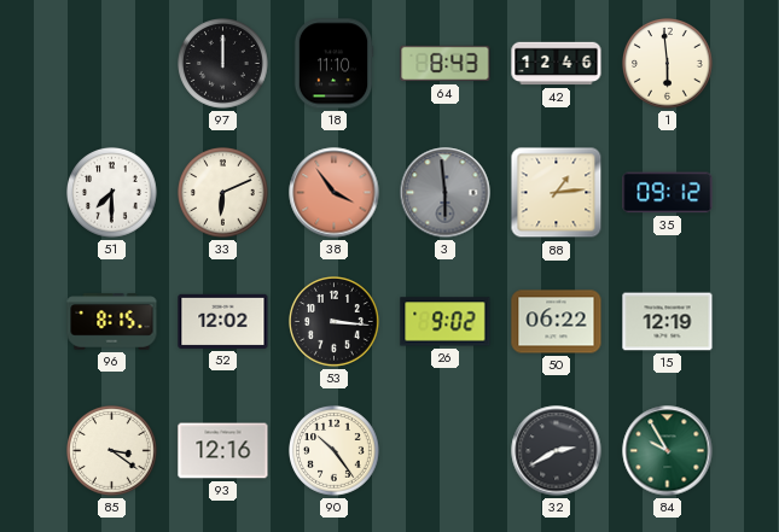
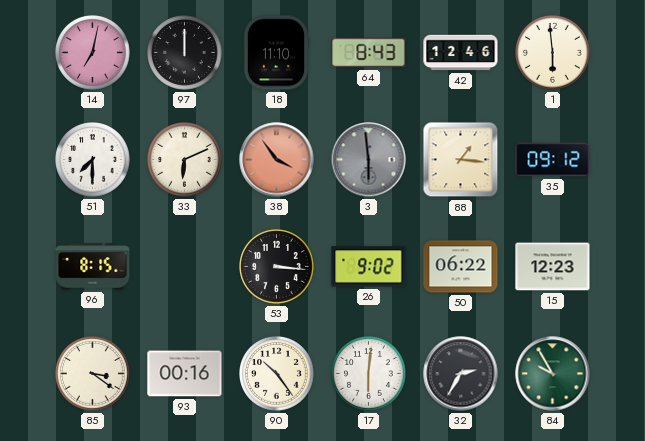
14: none -> 7:02
88: 1:14 -> 1:16
52: 12:02 -> none
15: 12:19 -> 12:23
93: 12:16 -> 00:16
17: none -> 6:01
32: 2:40 -> 2:35
